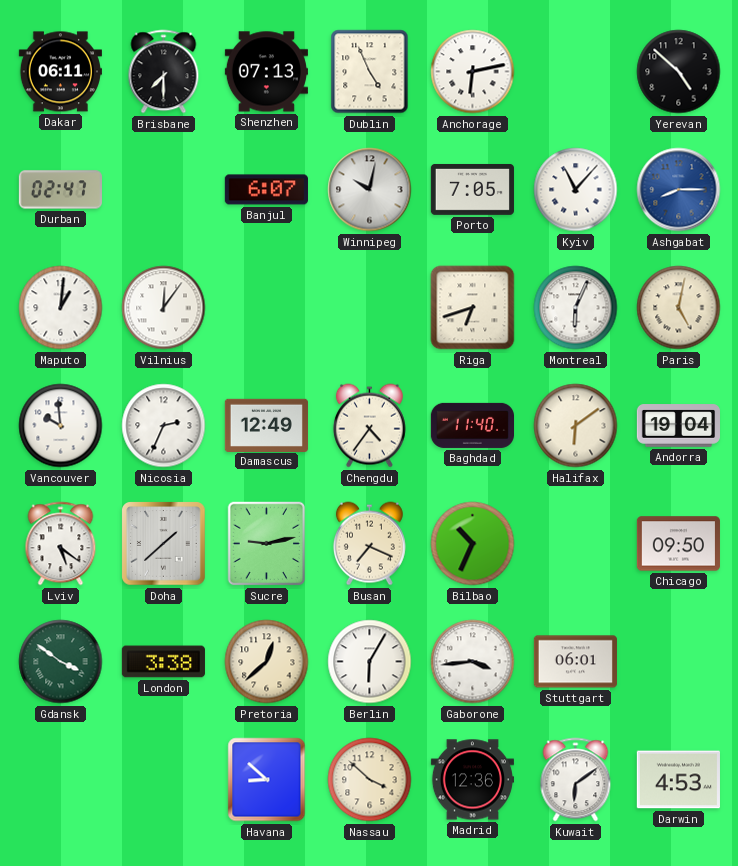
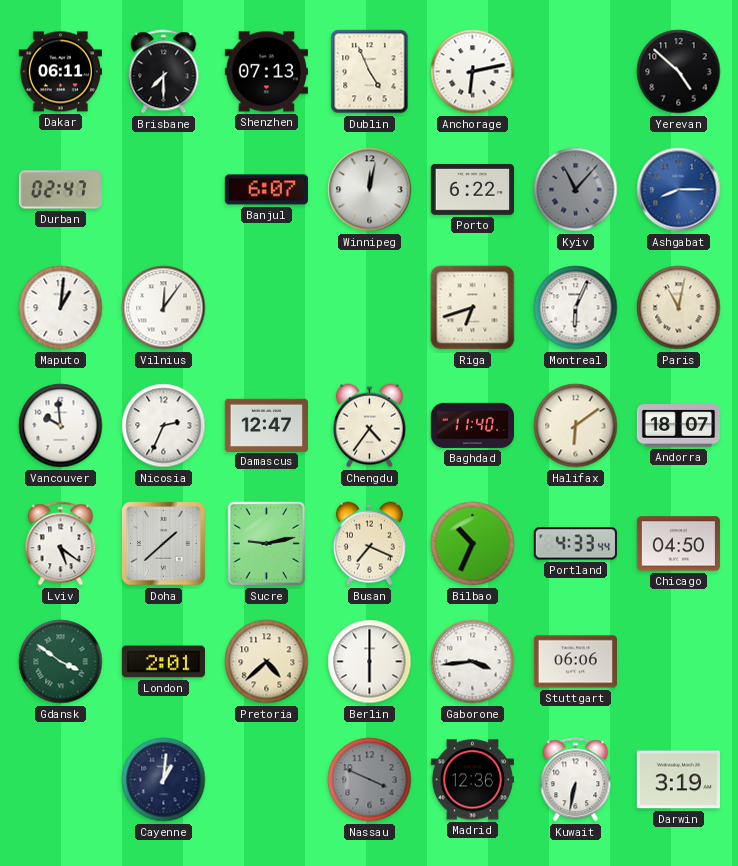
Winnipeg: 10:02 -> 12:02
Porto: 7:05 -> 6:22
Kyiv dial: white -> grey
Paris: 5:02 -> 11:02
Damascus: 12:49 -> 12:47
Andorra: 19:04 -> 18:07
Portland: none -> 4:33
Chicago: 09:50 -> 04:50
London: 3:38 -> 2:01
Pretoria: 12:38 -> 4:38
Berlin: 6:05 -> 6:00
Stuttgart: 06:01 -> 06:06
Cayenne: none -> 1:01
Havana: 8:52 -> none
Nassau: 3:52 -> 3:49
Nassau dial: cream -> grey
Kuwait: 6:09 -> 6:32
Darwin: 4:53 -> 3:19
